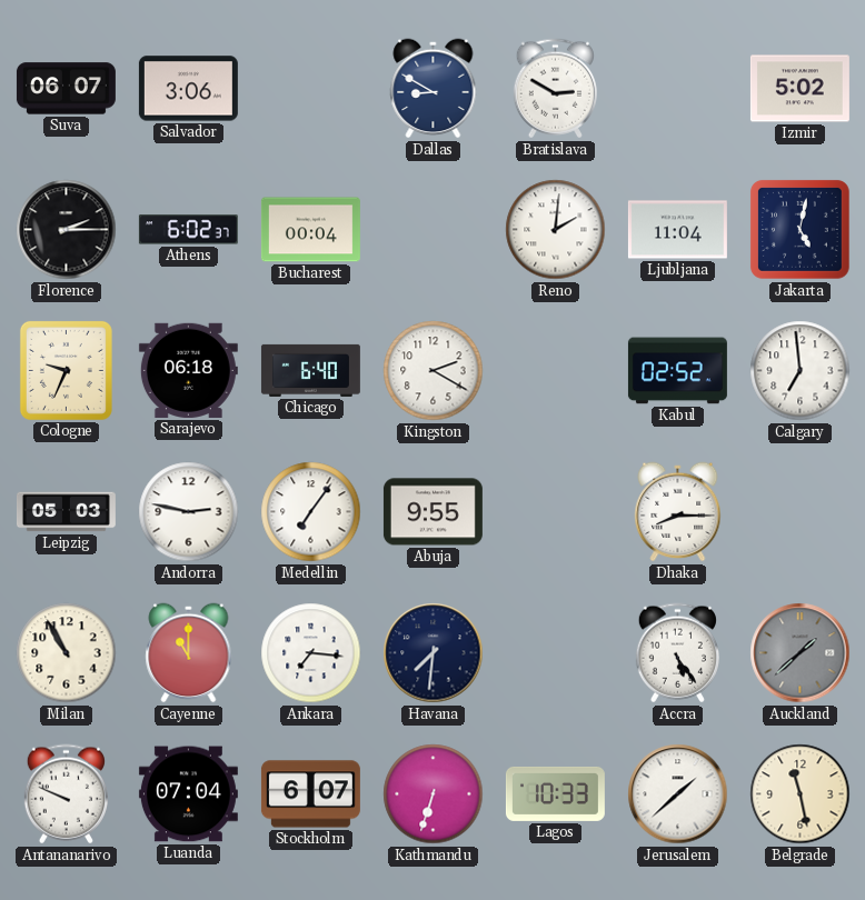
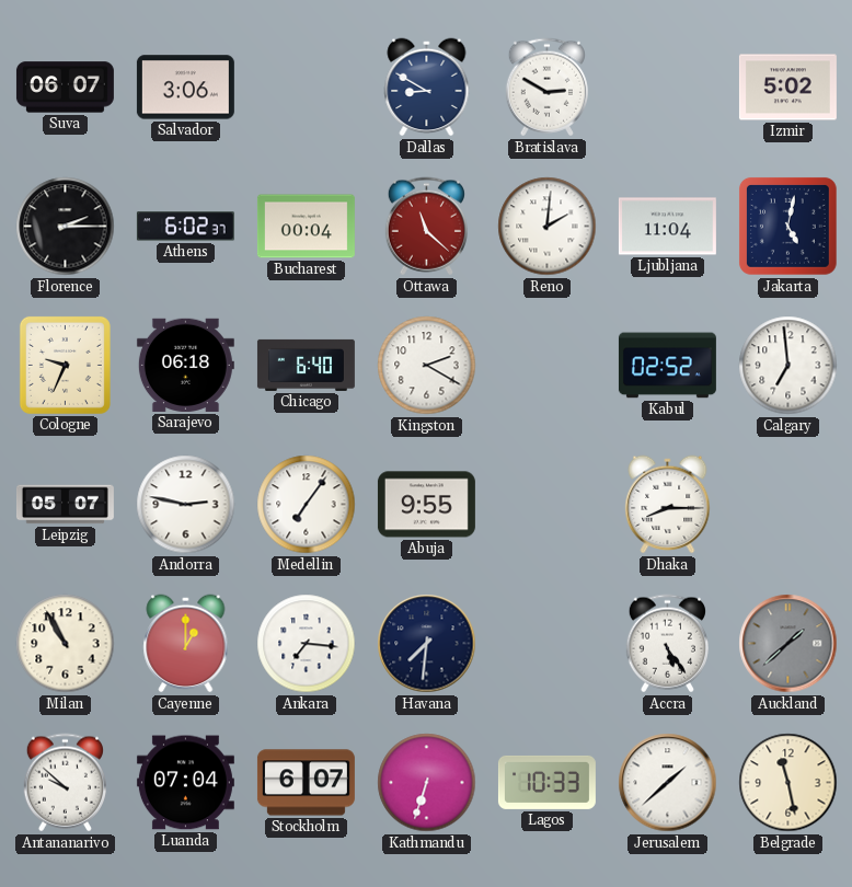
Ottawa: none -> 11:22
Leipzig: 05:03 -> 05:07
Cayenne: 11:00 -> 1:00
Antananarivo: 9:49 -> 9:52
